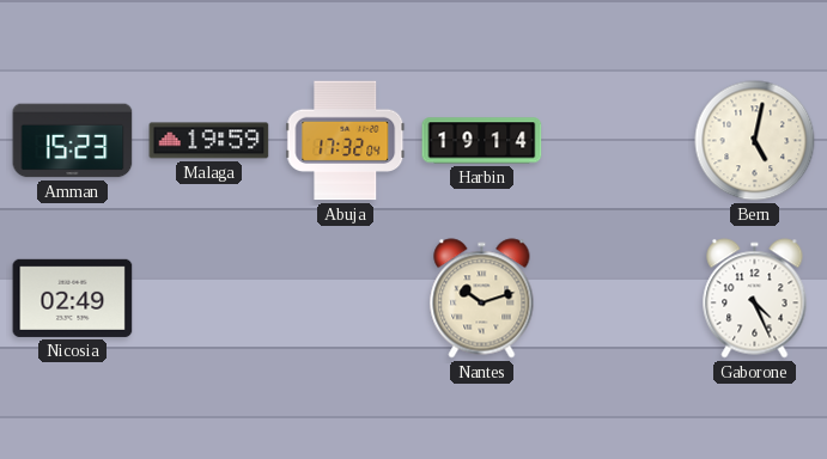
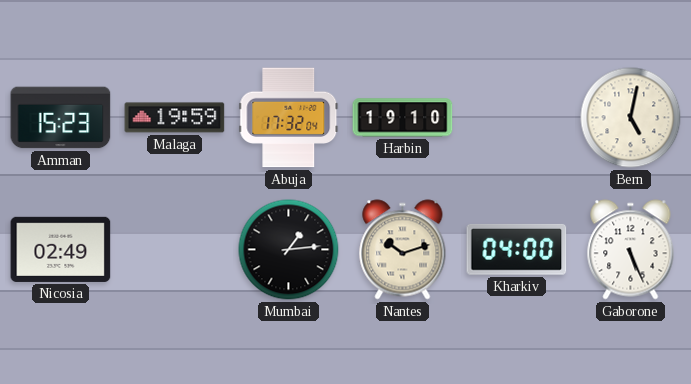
Harbin: 19:14 -> 19:10
Mumbai: none -> 1:14
Kharkiv: none -> 04:00
Gaborone: 4:26 -> 5:26
